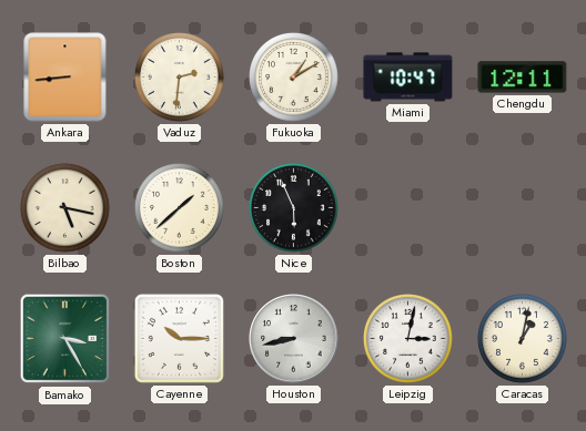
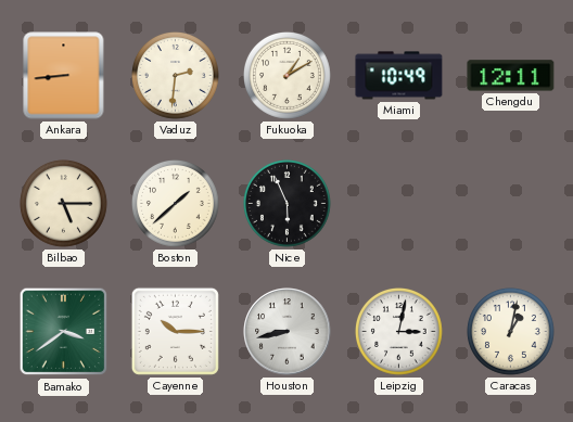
Miami: 10:47 -> 10:49
Bilbao: 5:17 -> 5:15
Bamako: 3:25 -> 3:39
